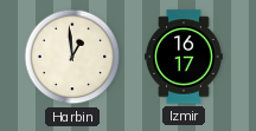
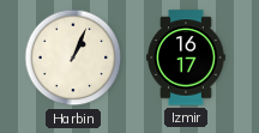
Harbin: 12:59 -> 1:04
